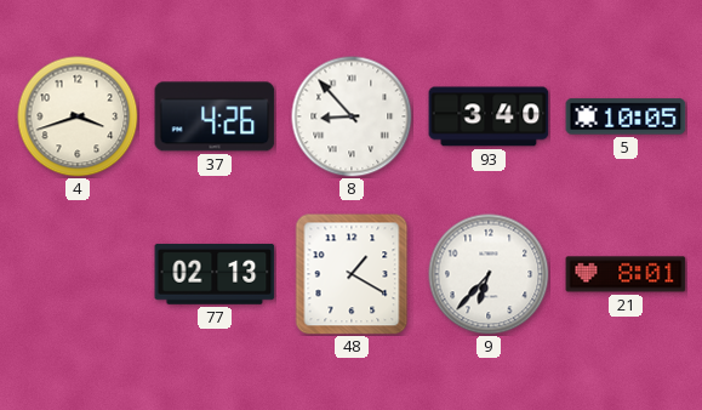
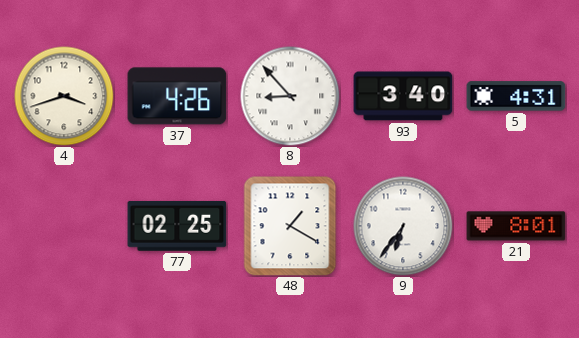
5: 10:05 -> 4:31
77: 02:13 -> 02:25
9: 6:37 -> 6:36
